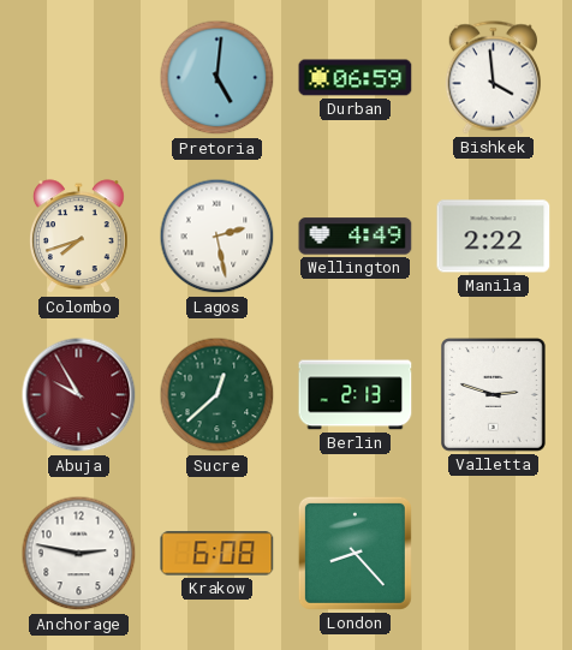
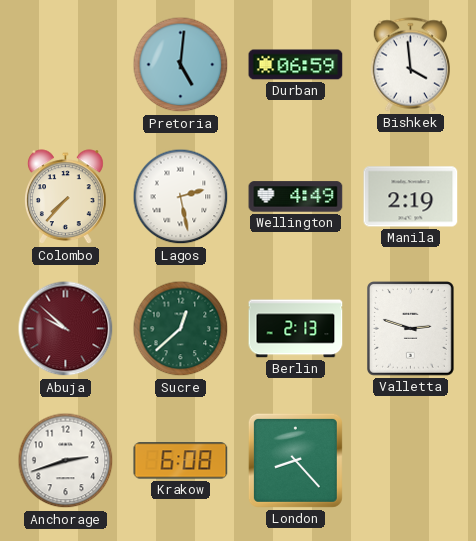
Colombo: 7:42 -> 7:37
Manila: 2:22 -> 2:19
Abuja: 9:55 -> 9:52
Anchorage: 2:47 -> 2:42
